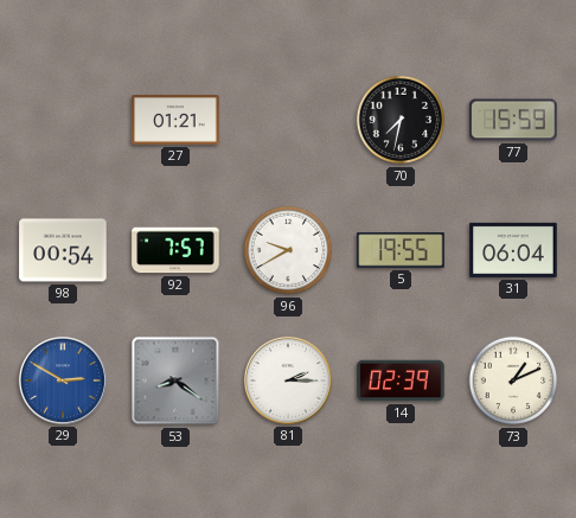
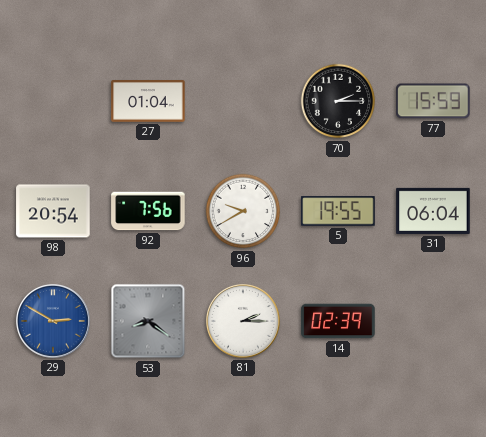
27: 01:21 -> 01:04
70: 7:32 -> 2:15
98: 00:54 -> 20:54
92: 7:57 -> 7:56
73: 1:11 -> none
